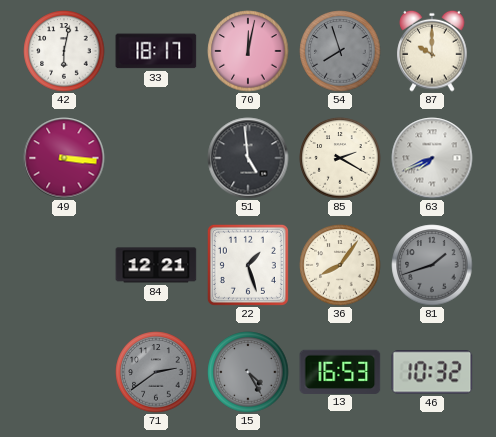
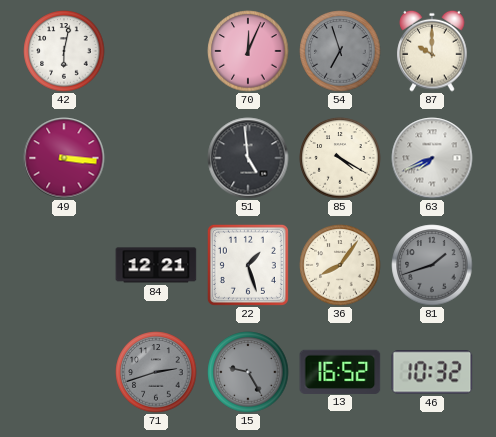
33: 18:17 -> none
70: 12:02 -> 12:04
54: 7:57 -> 6:57
85: 2:20 -> 4:20
71: 2:39 -> 2:42
15: 4:25 -> 9:25
13: 16:53 -> 16:52
